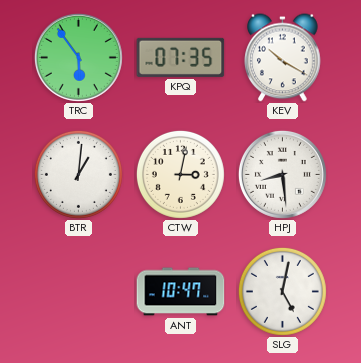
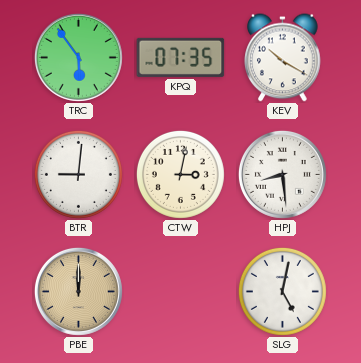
BTR: 1:01 -> 9:01
PBE: none -> 12:00
ANT: 10:47 -> none
